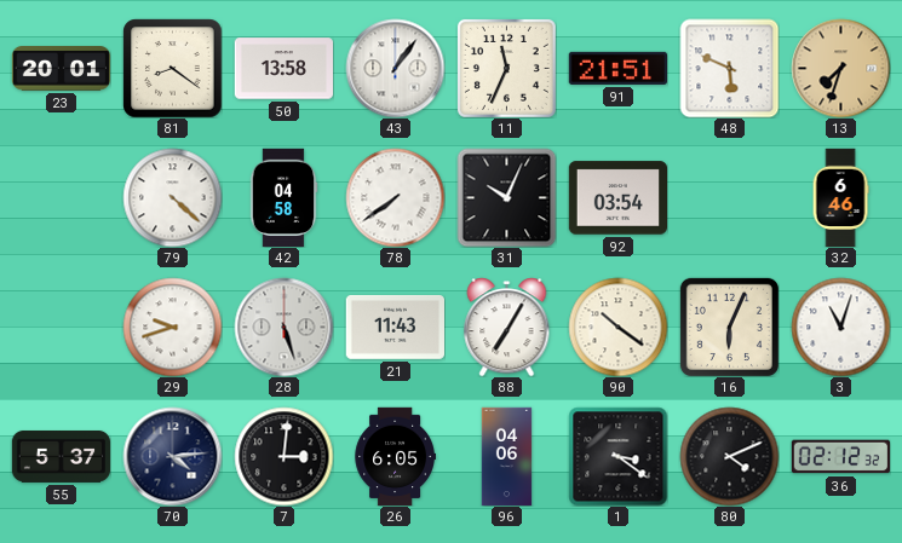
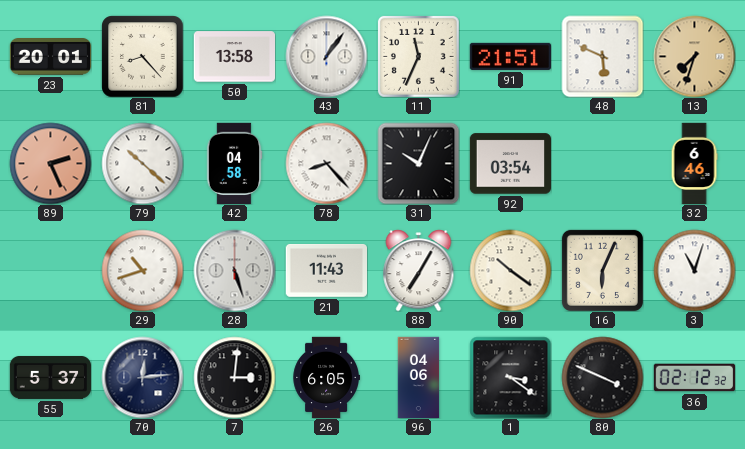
81: 8:21 -> 8:23
89: none -> 2:26
79: 4:22 -> 10:22
78: 7:39 -> 8:23
29: 9:42 -> 10:42
70: 4:14 -> 12:14
80: 4:11 -> 3:49
